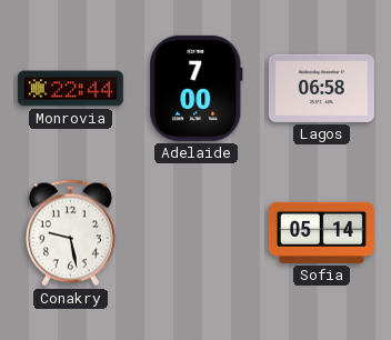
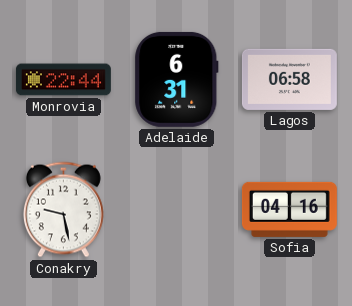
Adelaide: 7:00 -> 6:31
Sofia: 05:14 -> 04:16
